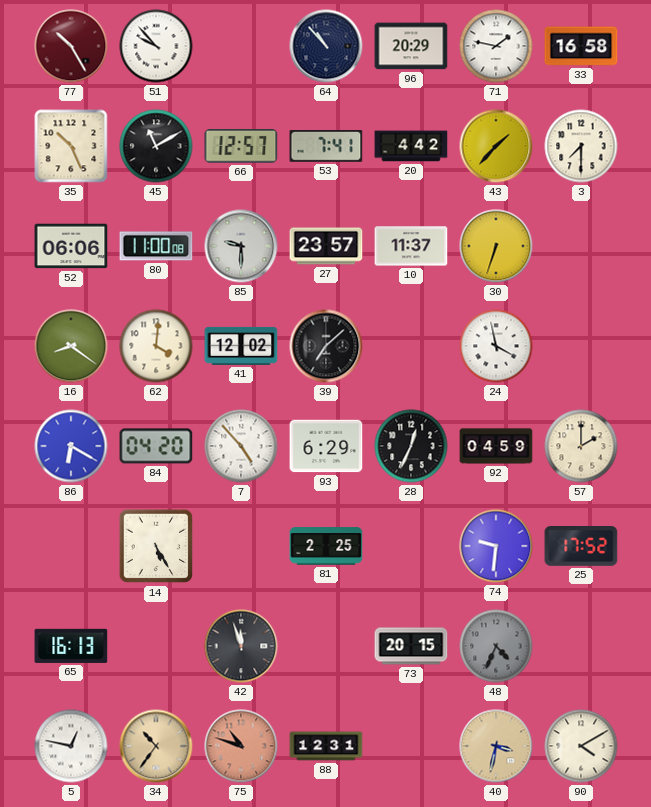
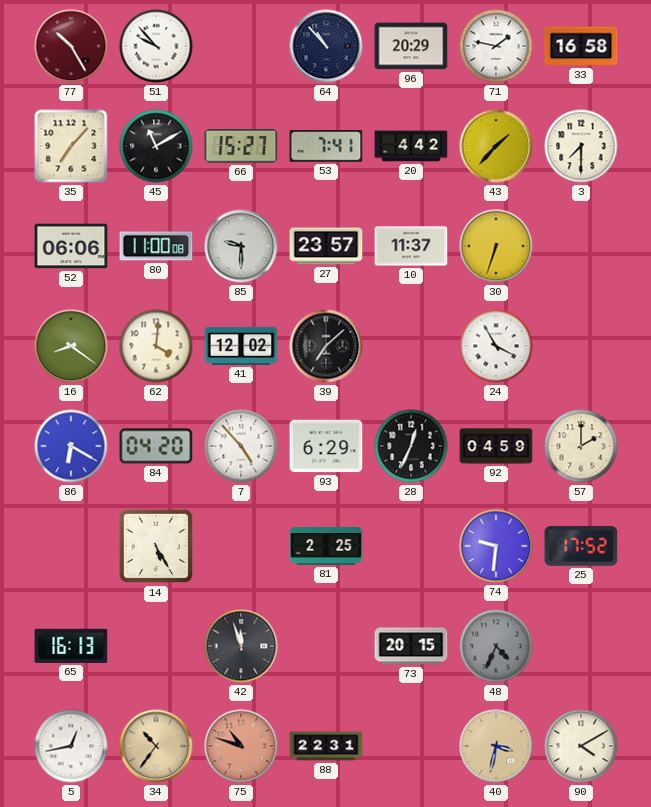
35: 10:26 -> 7:07
66: 12:57 -> 15:27
24: 3:58 -> 3:55
5: 12:47 -> 12:43
88: 12:31 -> 22:31
